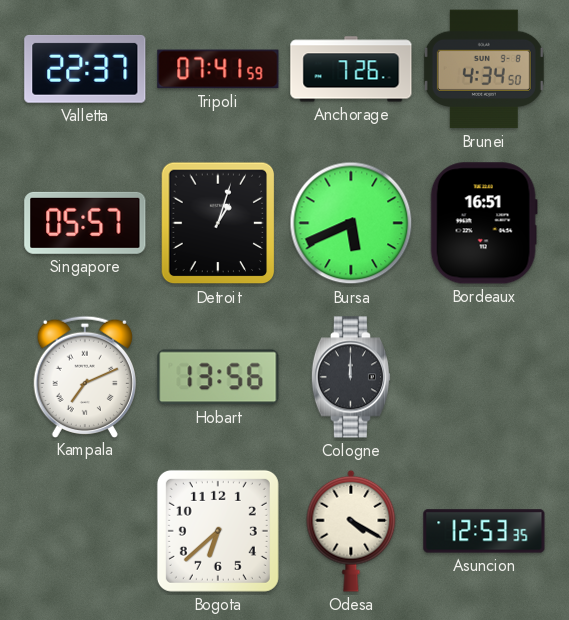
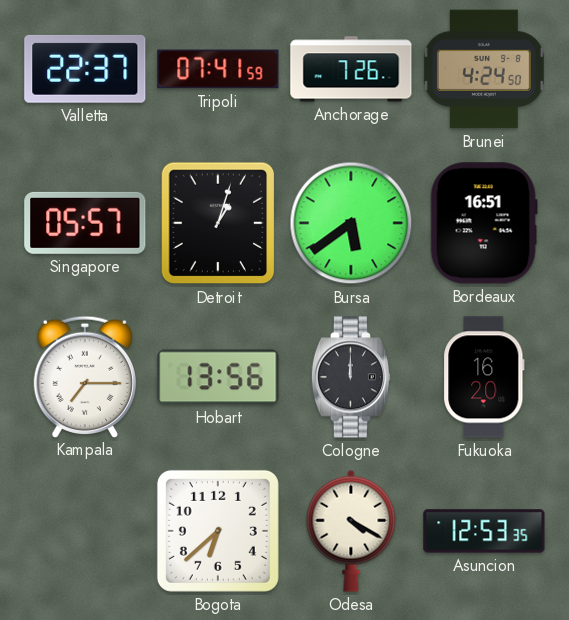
Brunei: 4:34 -> 4:24
Bursa: 5:41 -> 5:39
Kampala: 7:11 -> 7:15
Fukuoka: none -> 16:20
